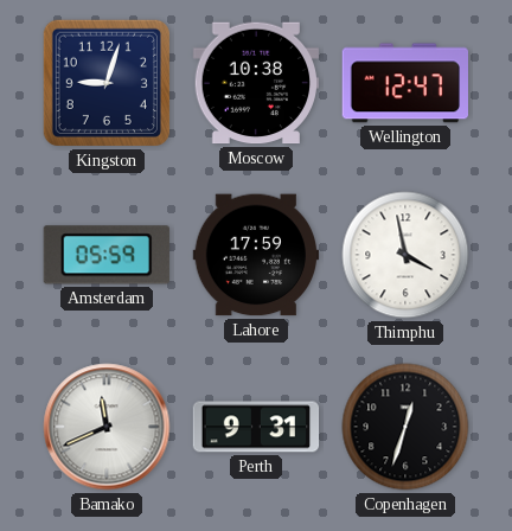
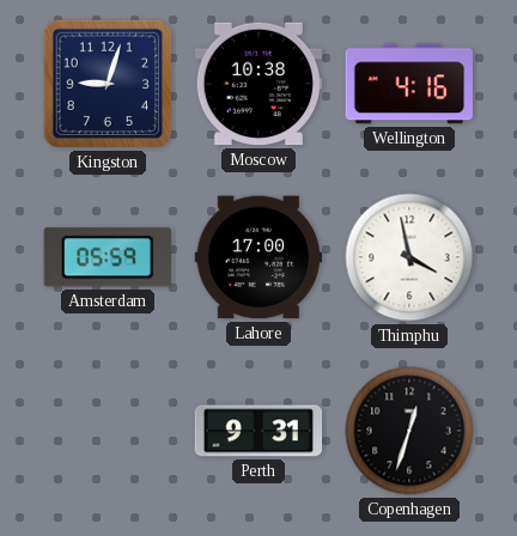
Wellington: 12:47 -> 4:16
Lahore: 17:59 -> 17:00
Bamako: 11:41 -> none
